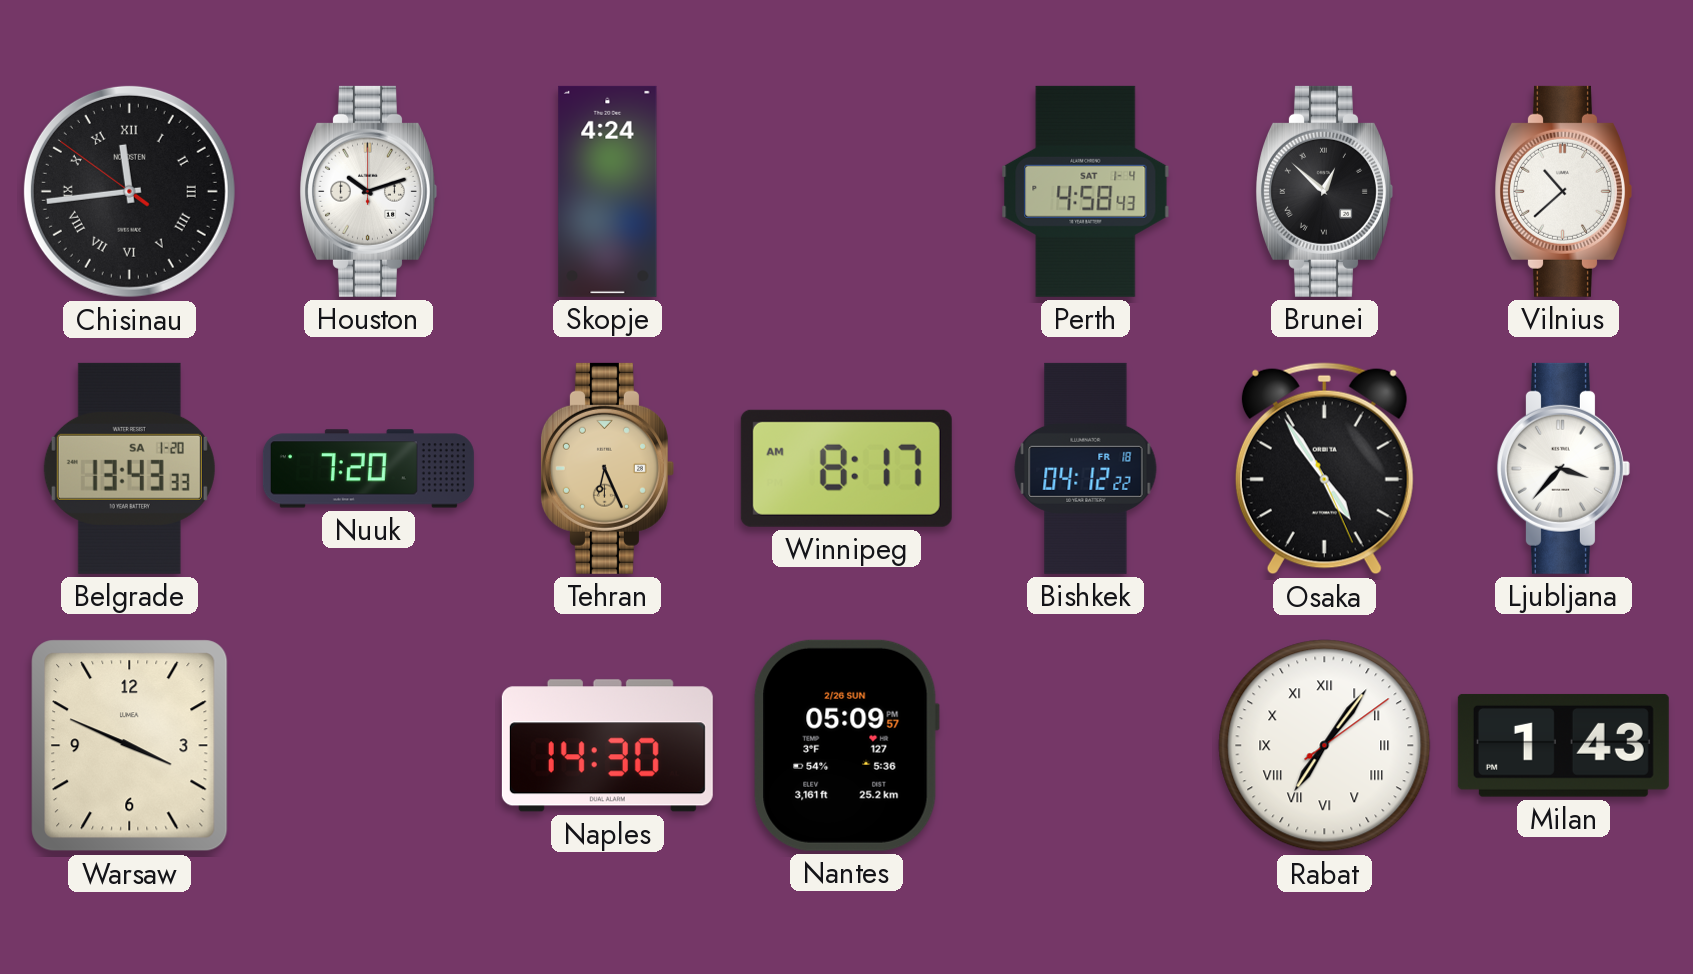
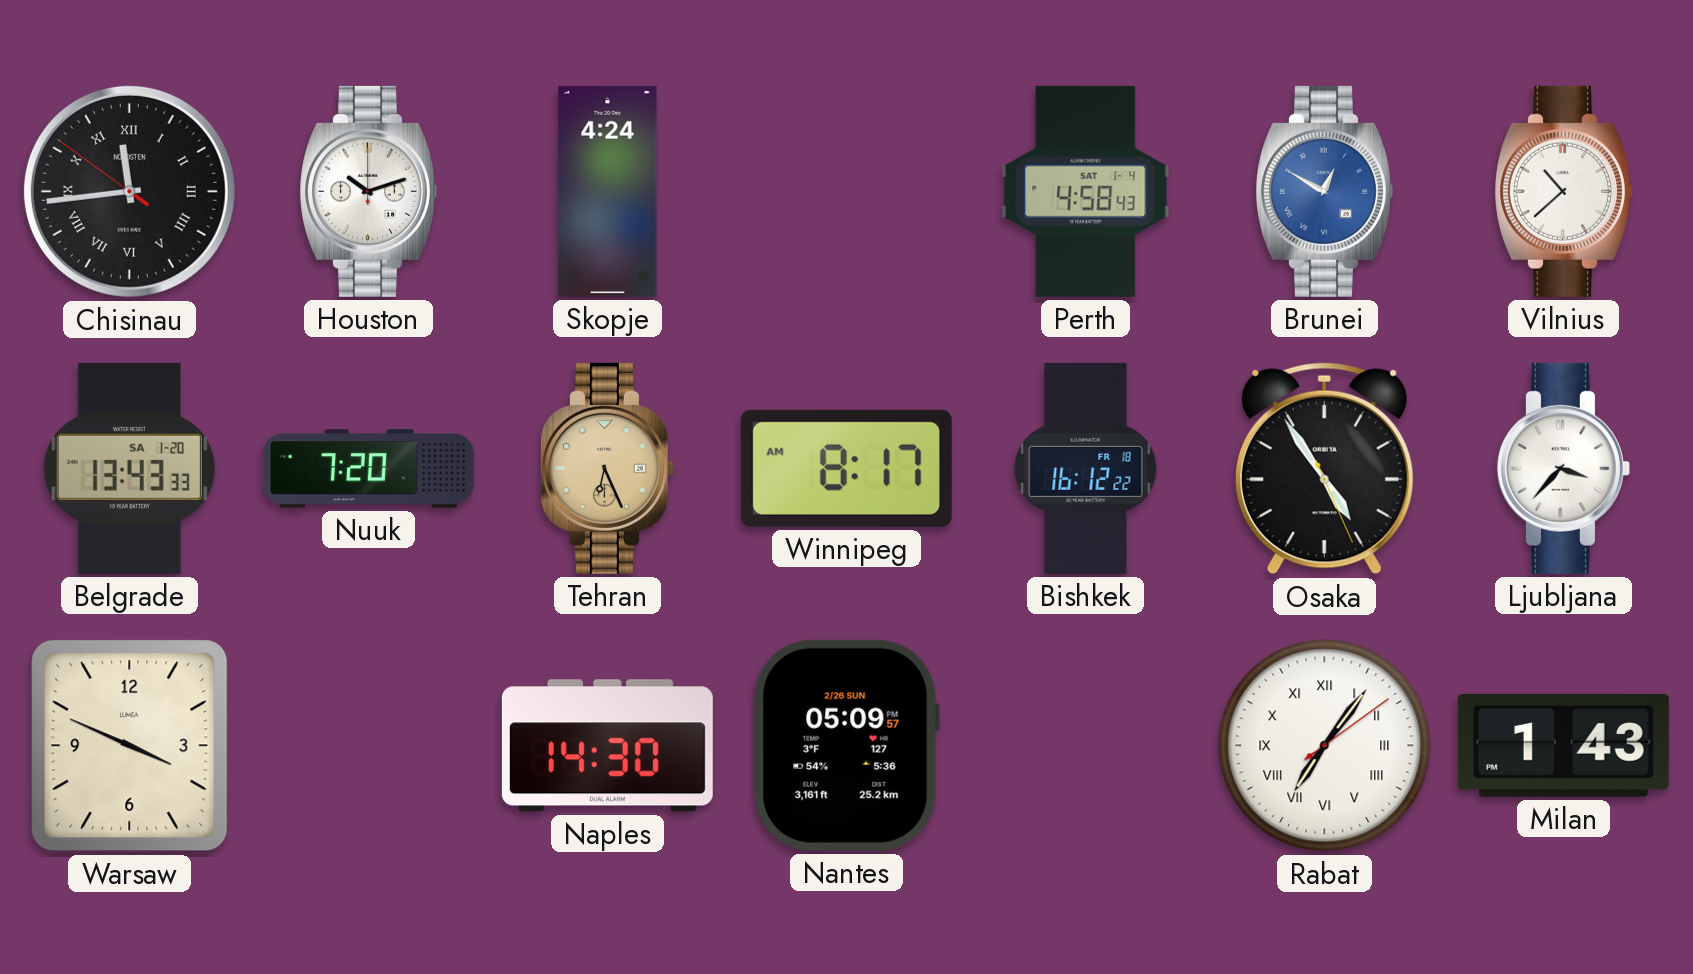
Brunei: 12:52 -> 12:50
Brunei dial: black -> blue
Bishkek: 04:12 -> 16:12
